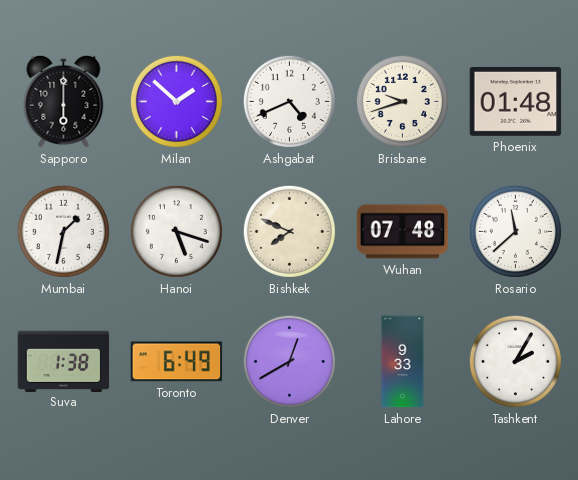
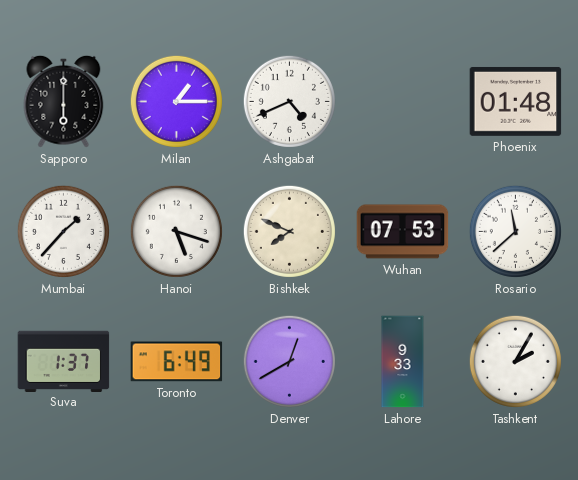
Milan: 1:52 -> 1:15
Brisbane: 9:42 -> none
Mumbai: 1:32 -> 1:37
Wuhan: 07:48 -> 07:53
Suva: 1:38 -> 1:37
